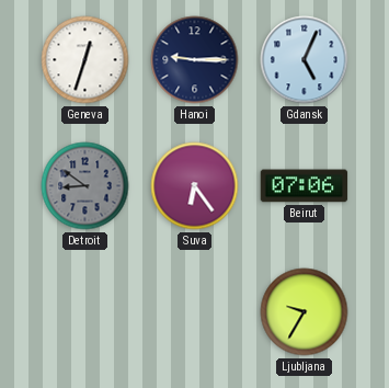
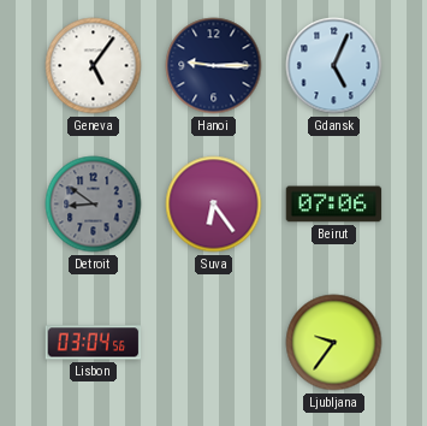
Geneva: 12:33 -> 5:06
Lisbon: none -> 03:04
Ljubljana: 9:35 -> 9:36
